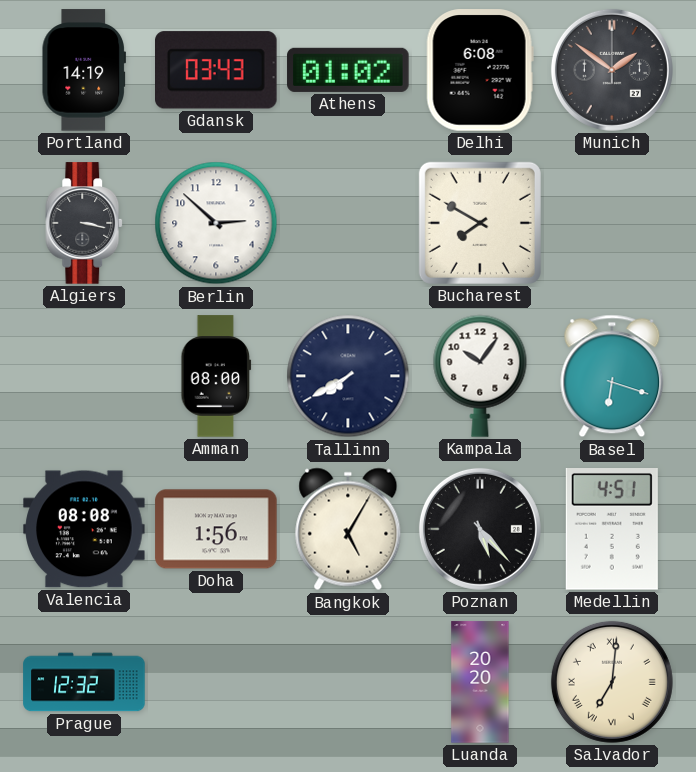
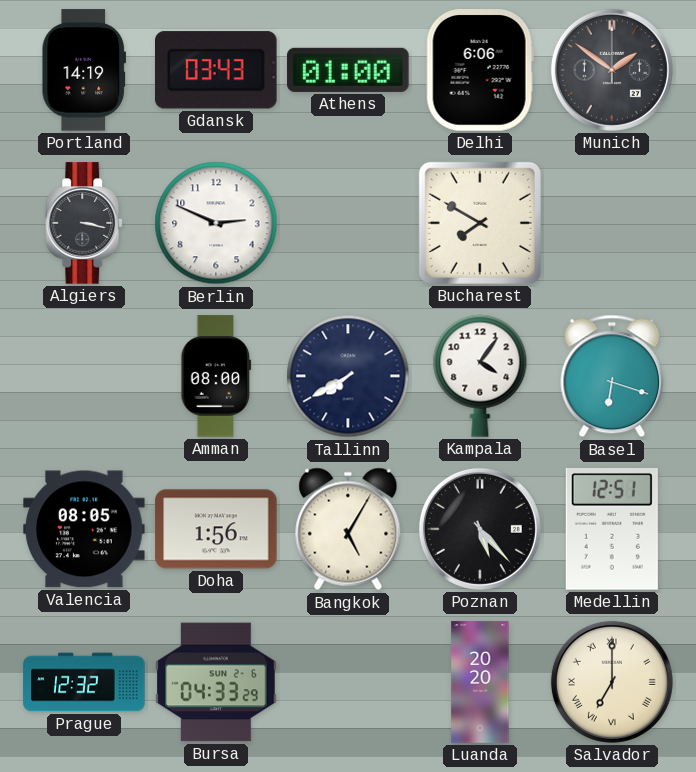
Athens: 01:02 -> 01:00
Delhi: 6:08 -> 6:06
Berlin: 2:52 -> 2:49
Kampala: 10:06 -> 4:06
Valencia: 08:08 -> 08:05
Medellin: 4:51 -> 12:51
Bursa: none -> 04:33
Salvador: 7:01 -> 7:00
